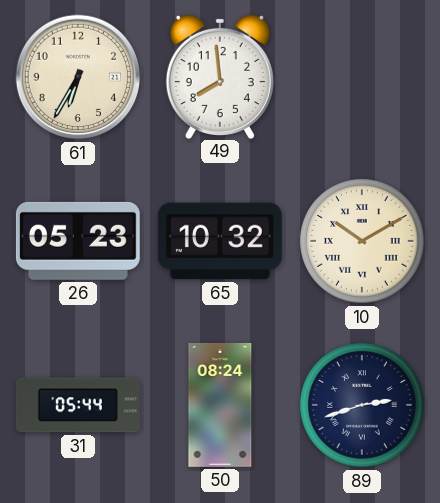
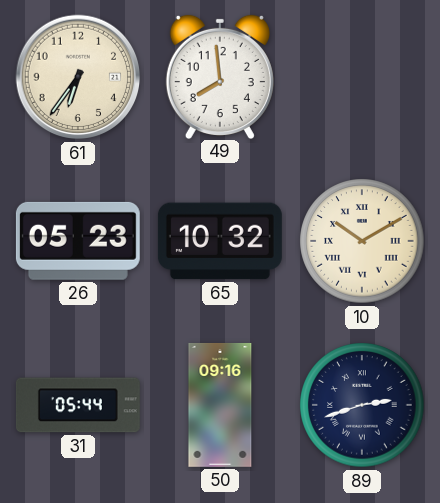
61: 6:35 -> 6:36
50: 08:24 -> 09:16
